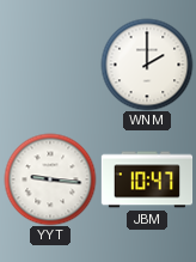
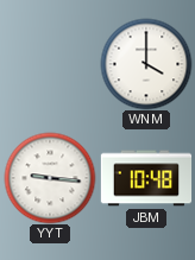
WNM: 2:00 -> 4:00
JBM: 10:47 -> 10:48
